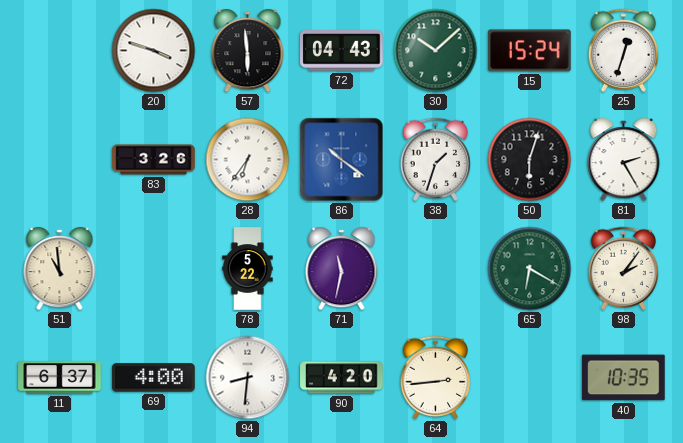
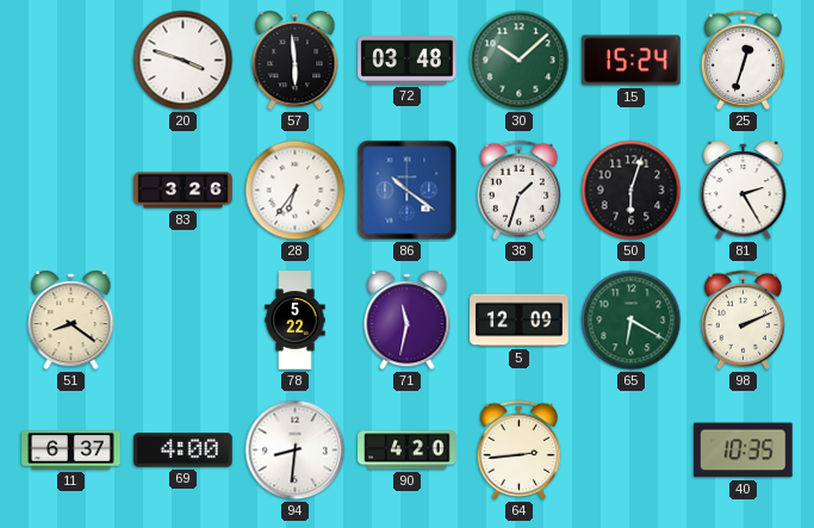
72: 04:43 -> 03:48
51: 10:59 -> 8:21
5: none -> 12:09
98: 2:06 -> 2:11
